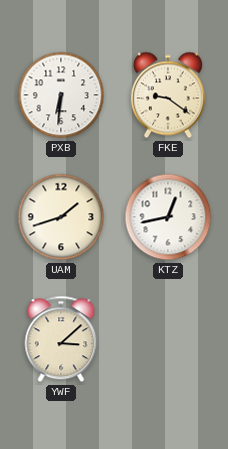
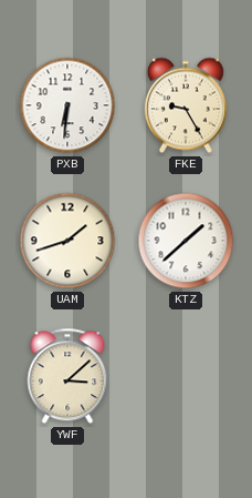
FKE: 9:21 -> 9:25
KTZ: 12:43 -> 1:38
